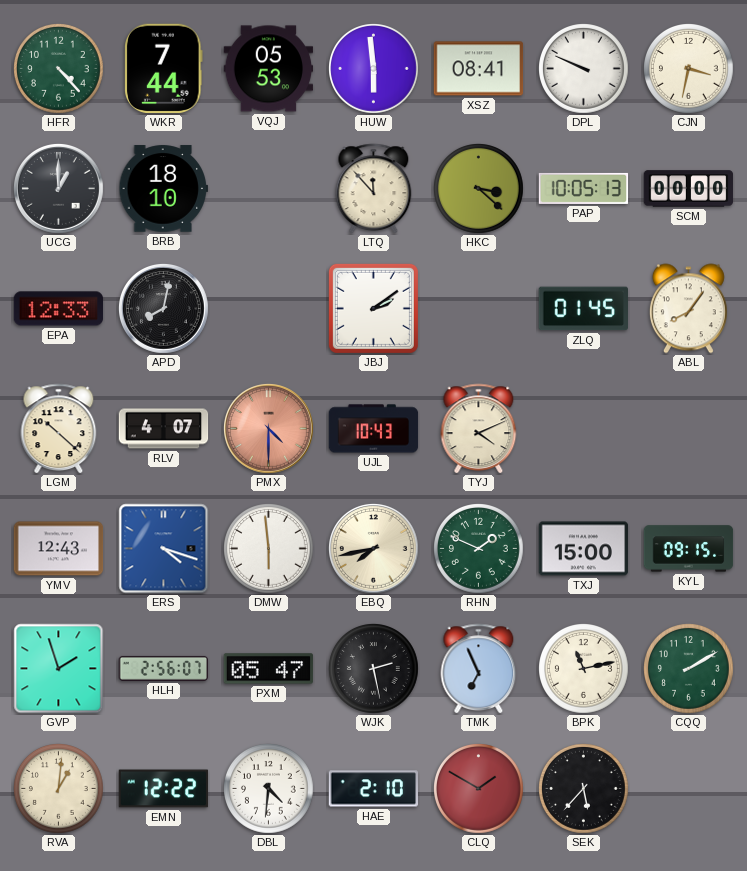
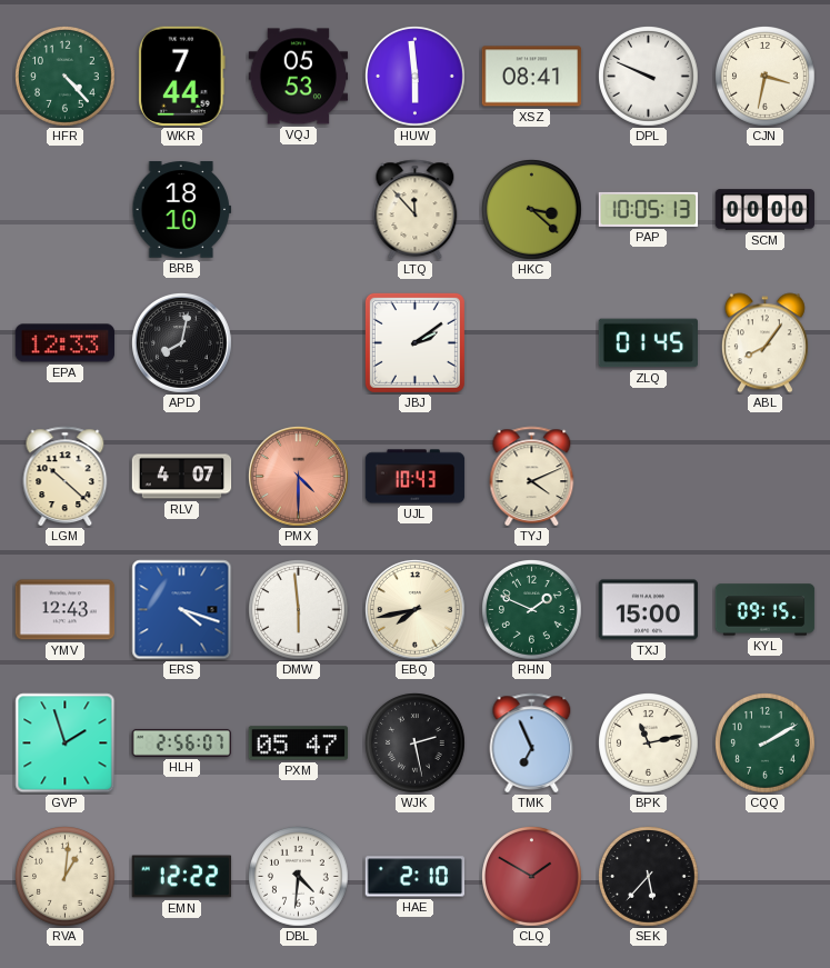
UCG: 1:00 -> none
